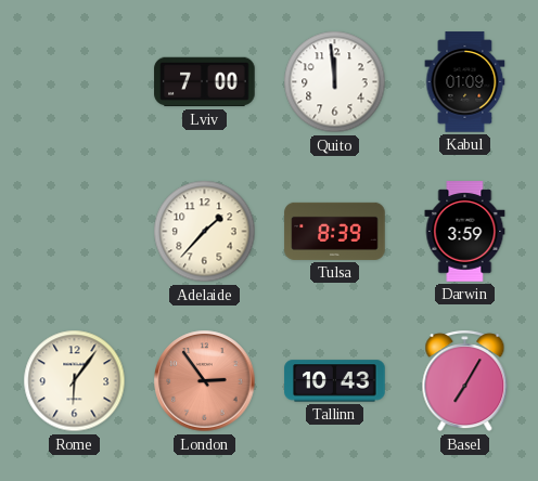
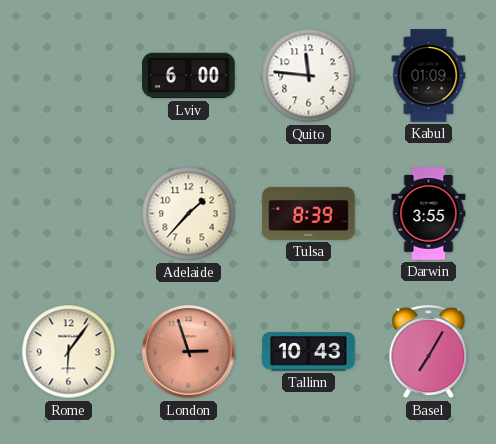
Lviv: 7:00 -> 6:00
Quito: 11:59 -> 11:46
Darwin: 3:59 -> 3:55
London: 2:54 -> 2:57
